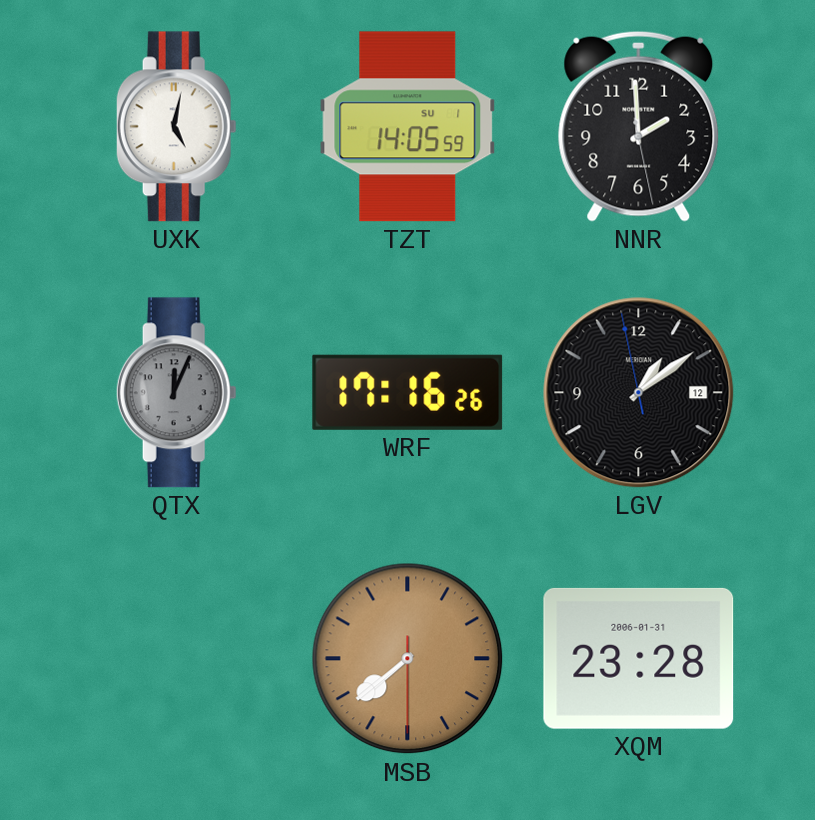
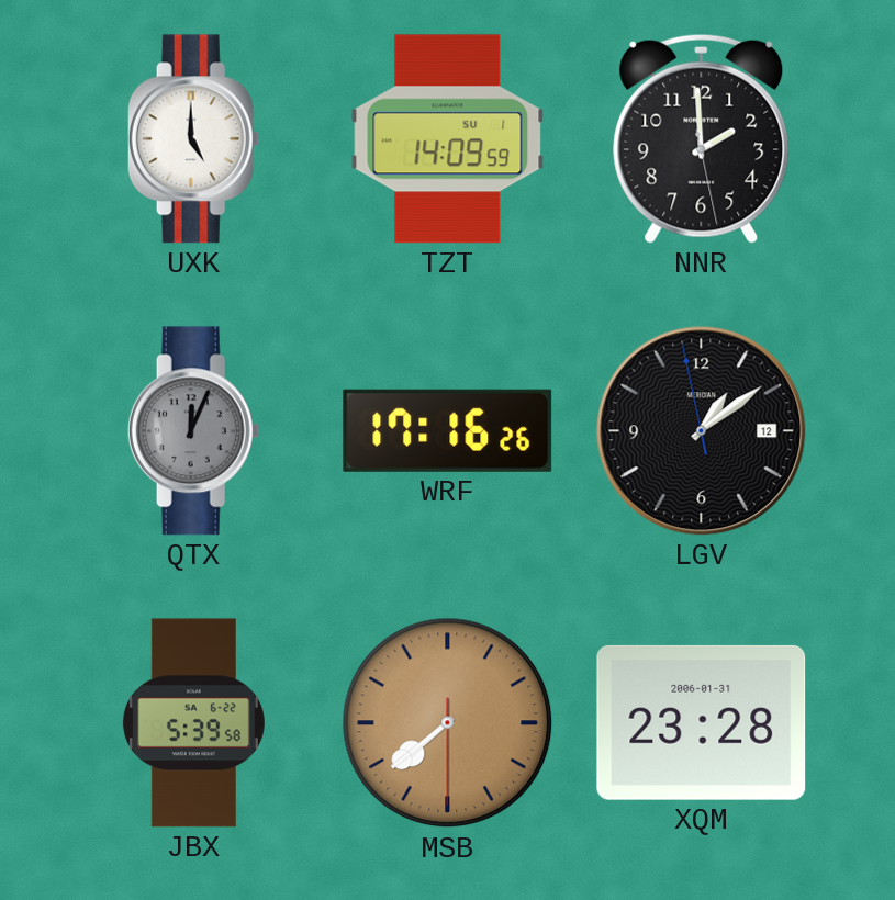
UXK: 5:02 -> 5:00
TZT: 14:05 -> 14:09
JBX: none -> 5:39
